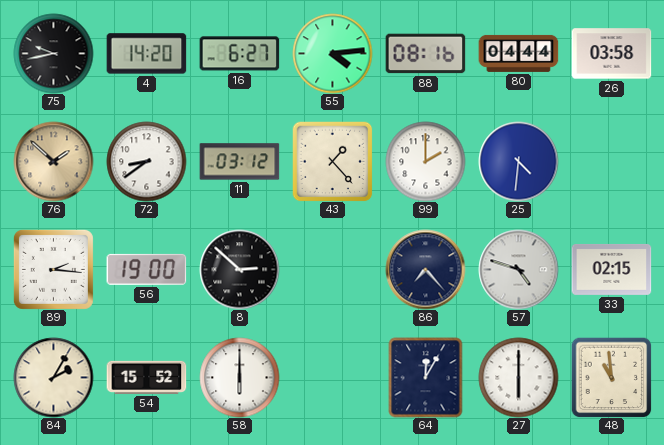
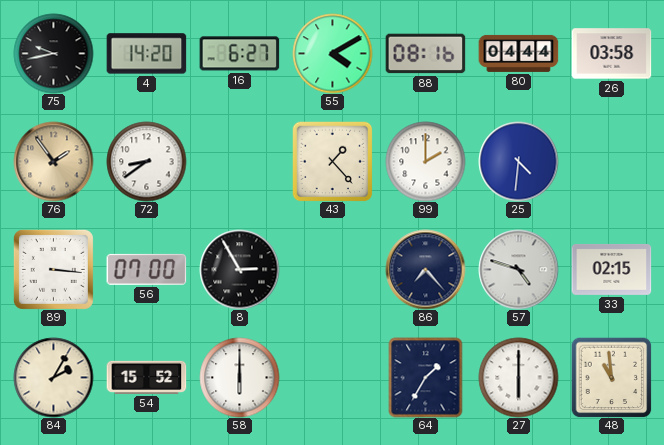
55: 4:14 -> 4:10
76: 1:52 -> 1:54
11: 03:12 -> none
89: 2:16 -> 3:16
56: 19:00 -> 07:00
8: 2:52 -> 2:55
64: 12:05 -> 1:35
